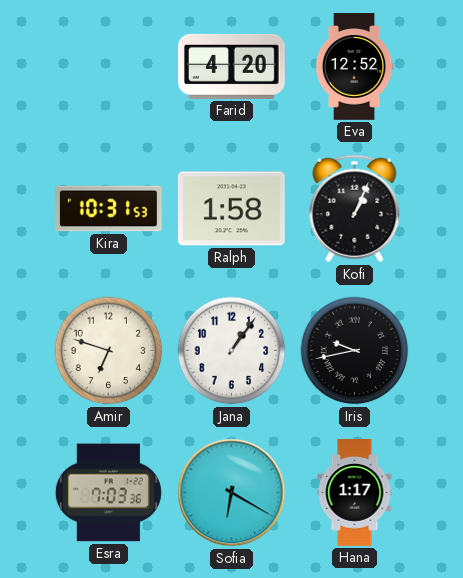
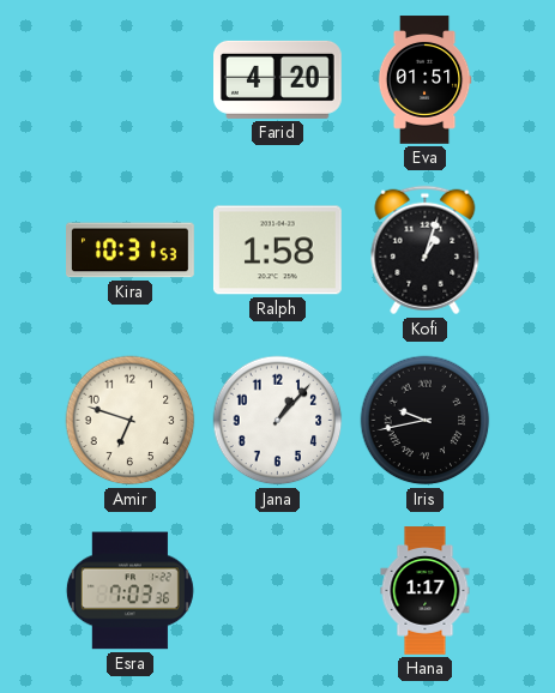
Eva: 12:52 -> 01:51
Kofi: 1:04 -> 1:03
Jana: 1:06 -> 1:07
Sofia: 6:20 -> none
